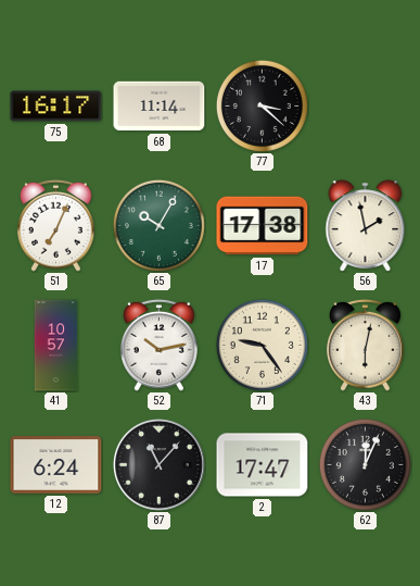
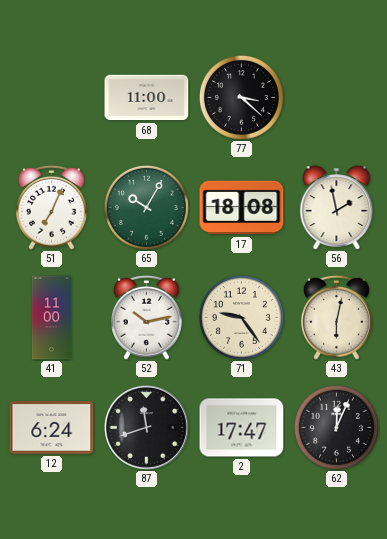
75: 16:17 -> none
68: 11:14 -> 11:00
17: 17:38 -> 18:08
41: 10:57 -> 11:00
87: 11:07 -> 11:42
